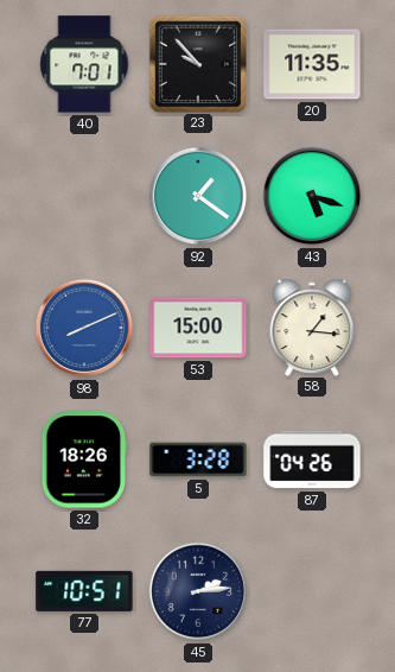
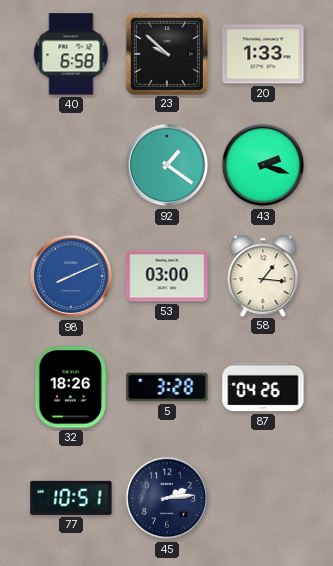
40: 7:01 -> 6:58
23: 9:53 -> 9:52
20: 11:35 -> 1:33
43: 5:18 -> 2:18
53: 15:00 -> 03:00
